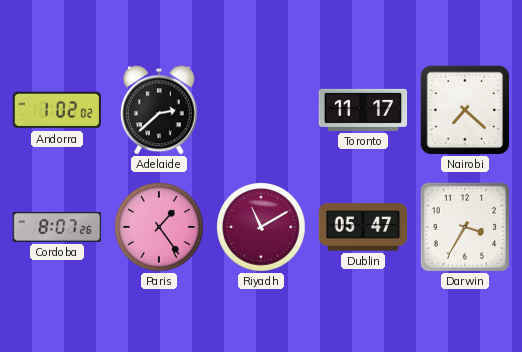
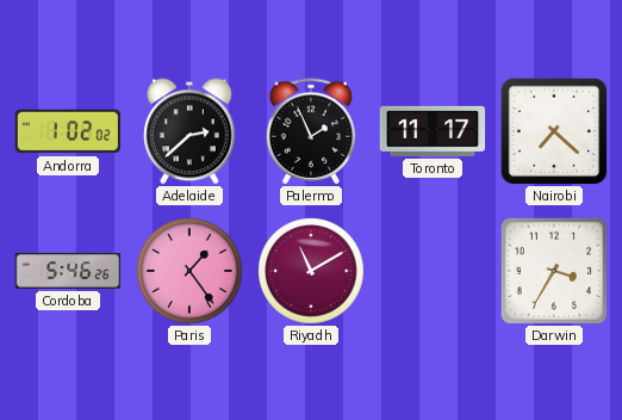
Palermo: none -> 1:56
Cordoba: 8:07 -> 5:46
Dublin: 05:47 -> none
